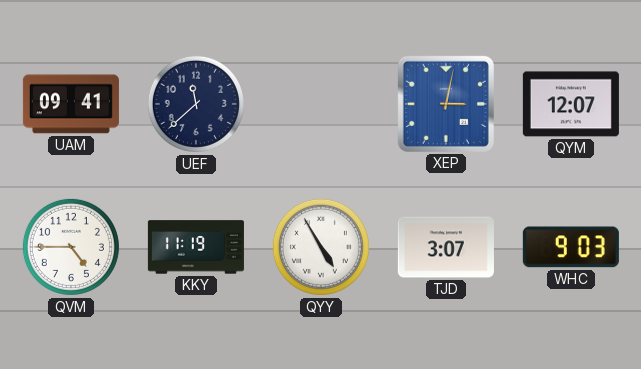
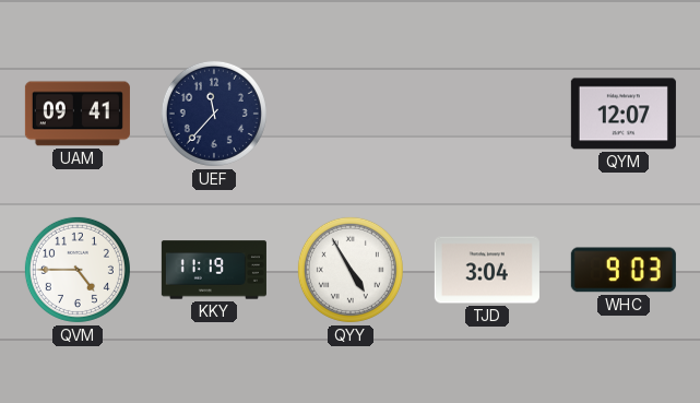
UEF: 11:38 -> 11:37
XEP: 3:02 -> none
TJD: 3:07 -> 3:04
